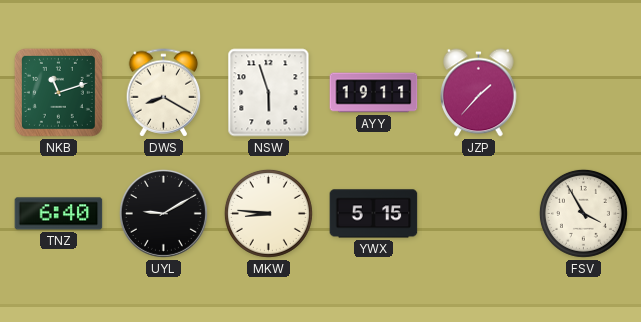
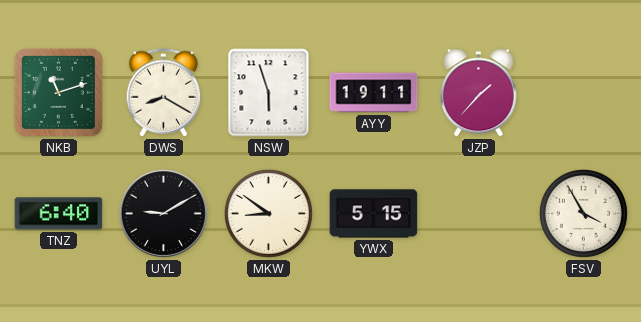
MKW: 8:46 -> 8:51
